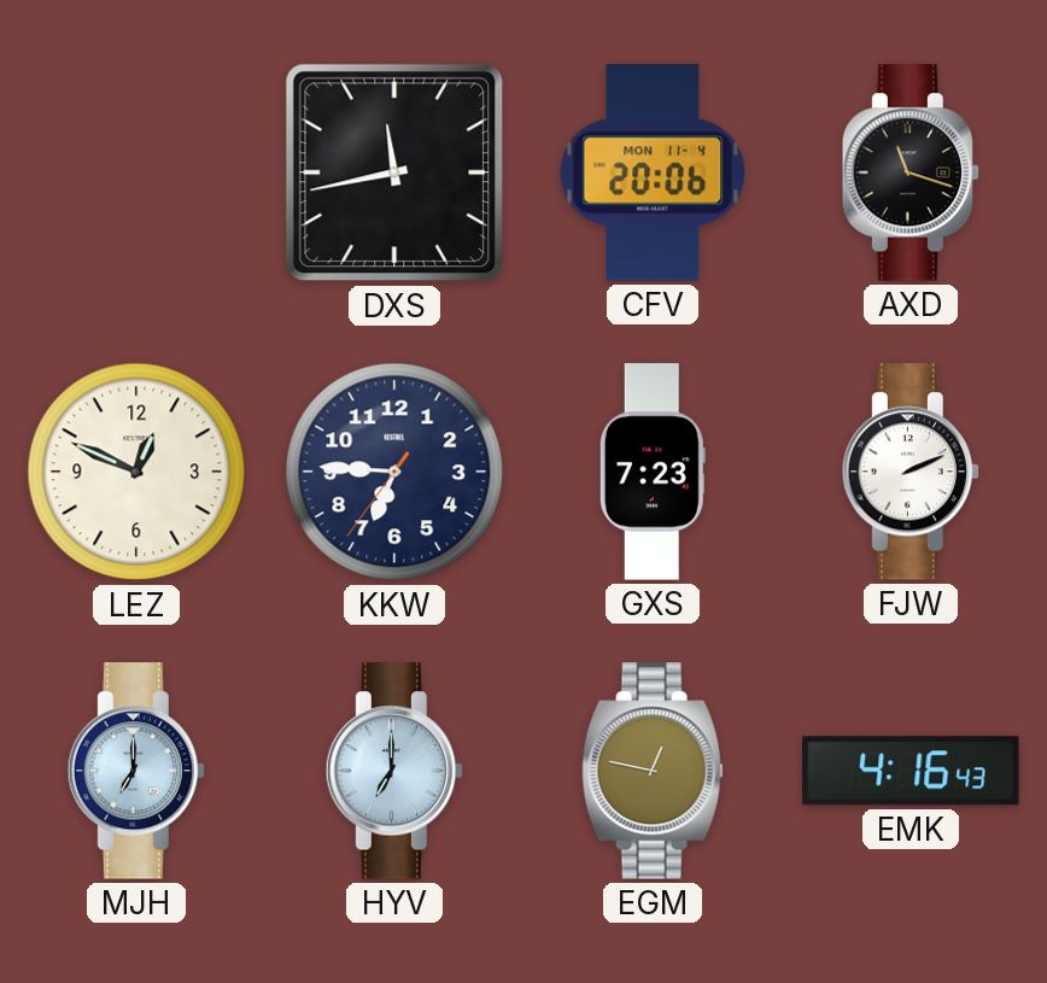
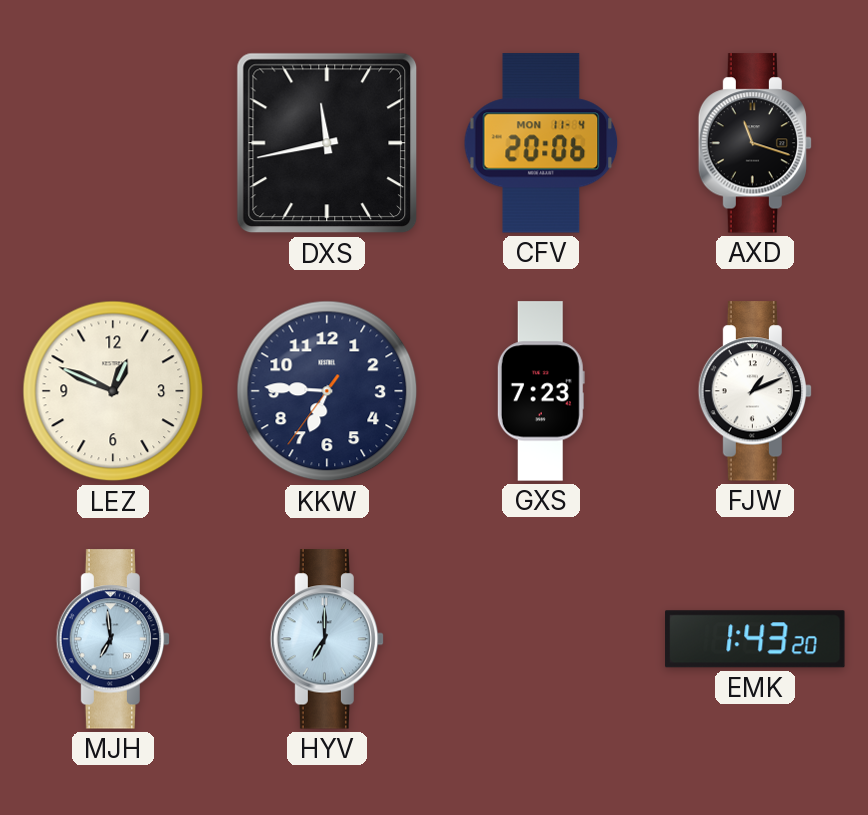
FJW: 2:11 -> 1:11
MJH: 7:00 -> 6:59
EGM: 12:47 -> none
EMK: 4:16 -> 1:43
